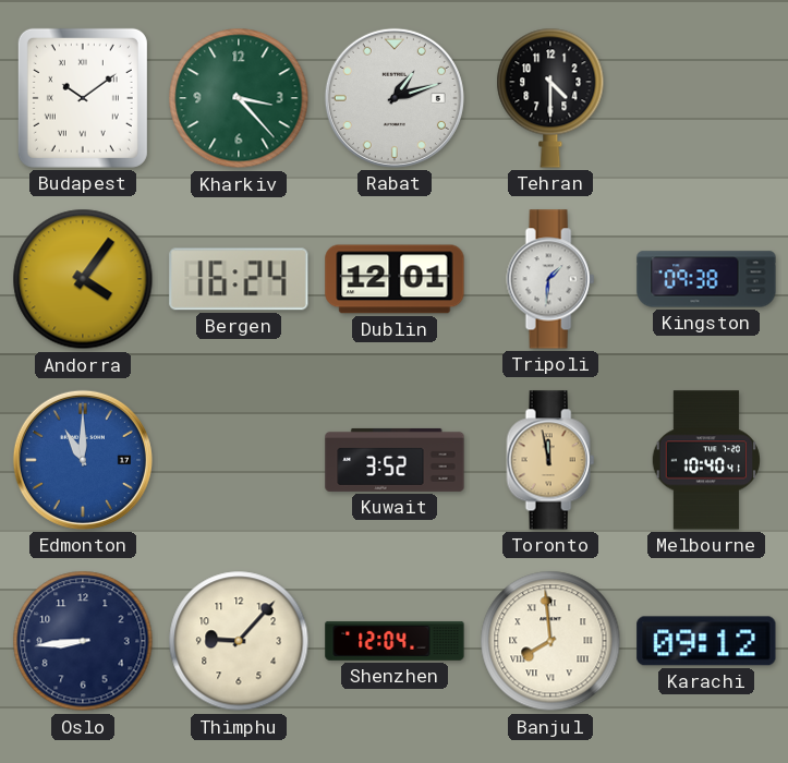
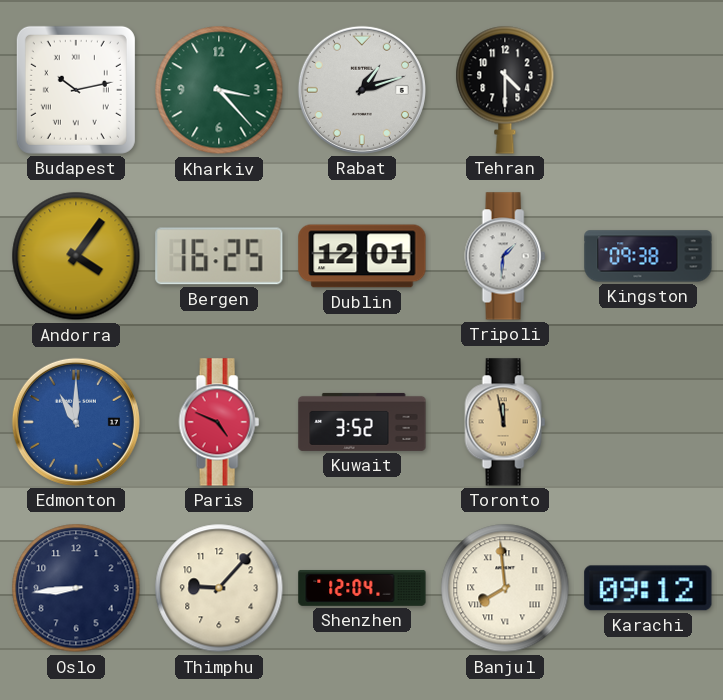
Budapest: 10:09 -> 10:13
Bergen: 16:24 -> 16:25
Paris: none -> 4:49
Melbourne: 10:40 -> none
